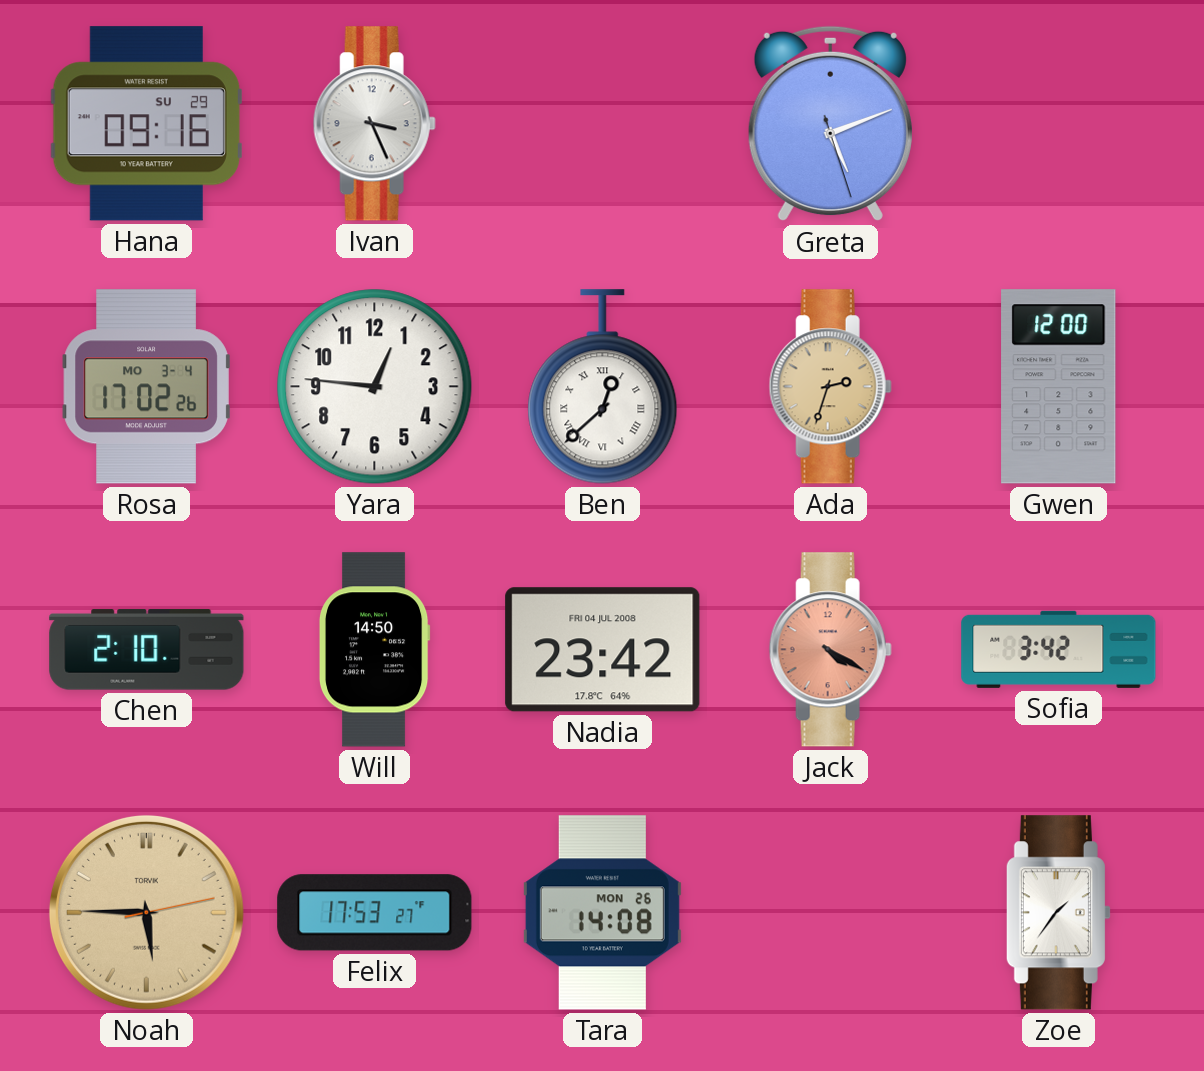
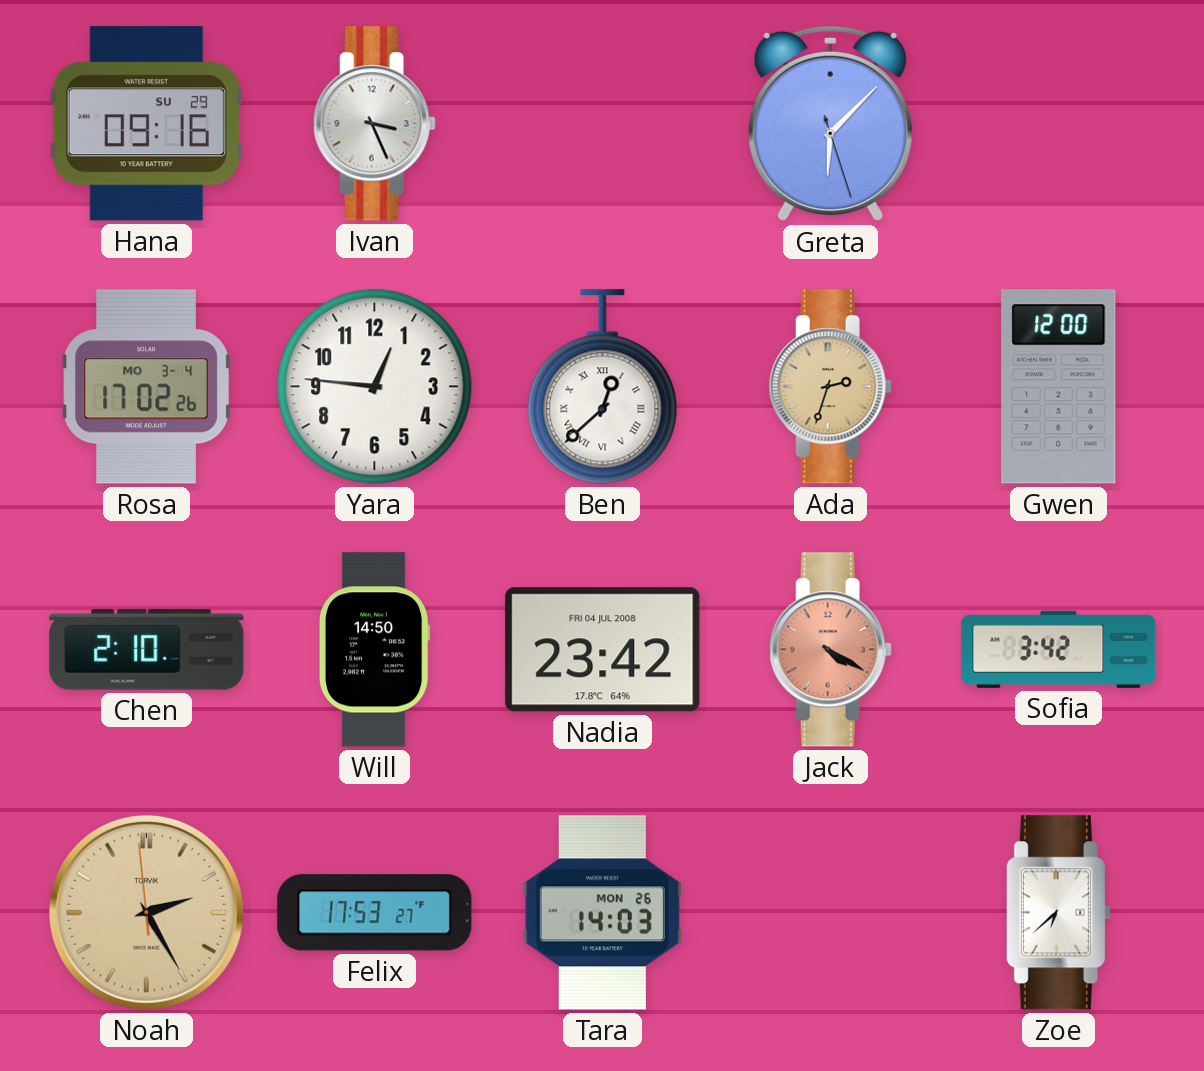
Greta: 5:11 -> 6:07
Noah: 5:45 -> 2:24
Tara: 14:08 -> 14:03
Zoe: 1:36 -> 6:38
